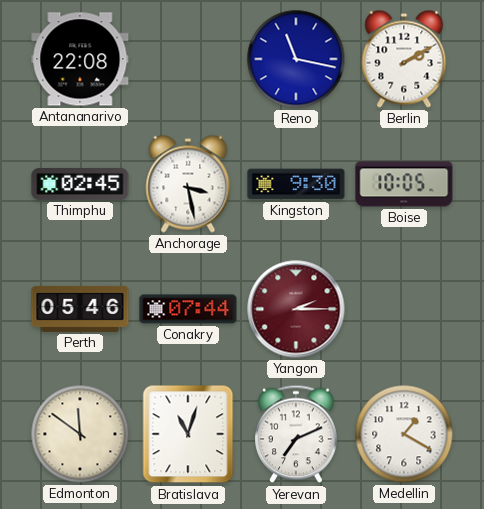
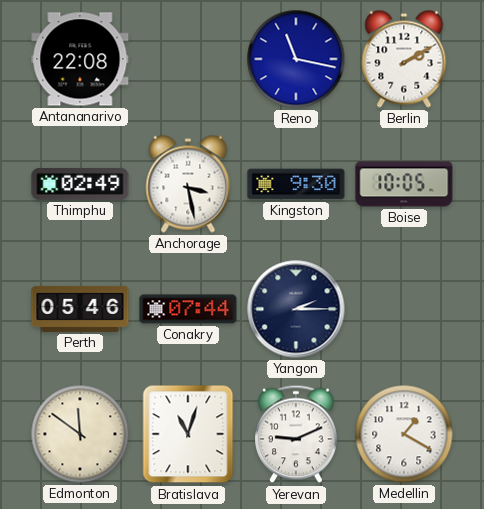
Thimphu: 02:45 -> 02:49
Yangon dial: burgundy -> navy
Yerevan: 7:11 -> 9:11
